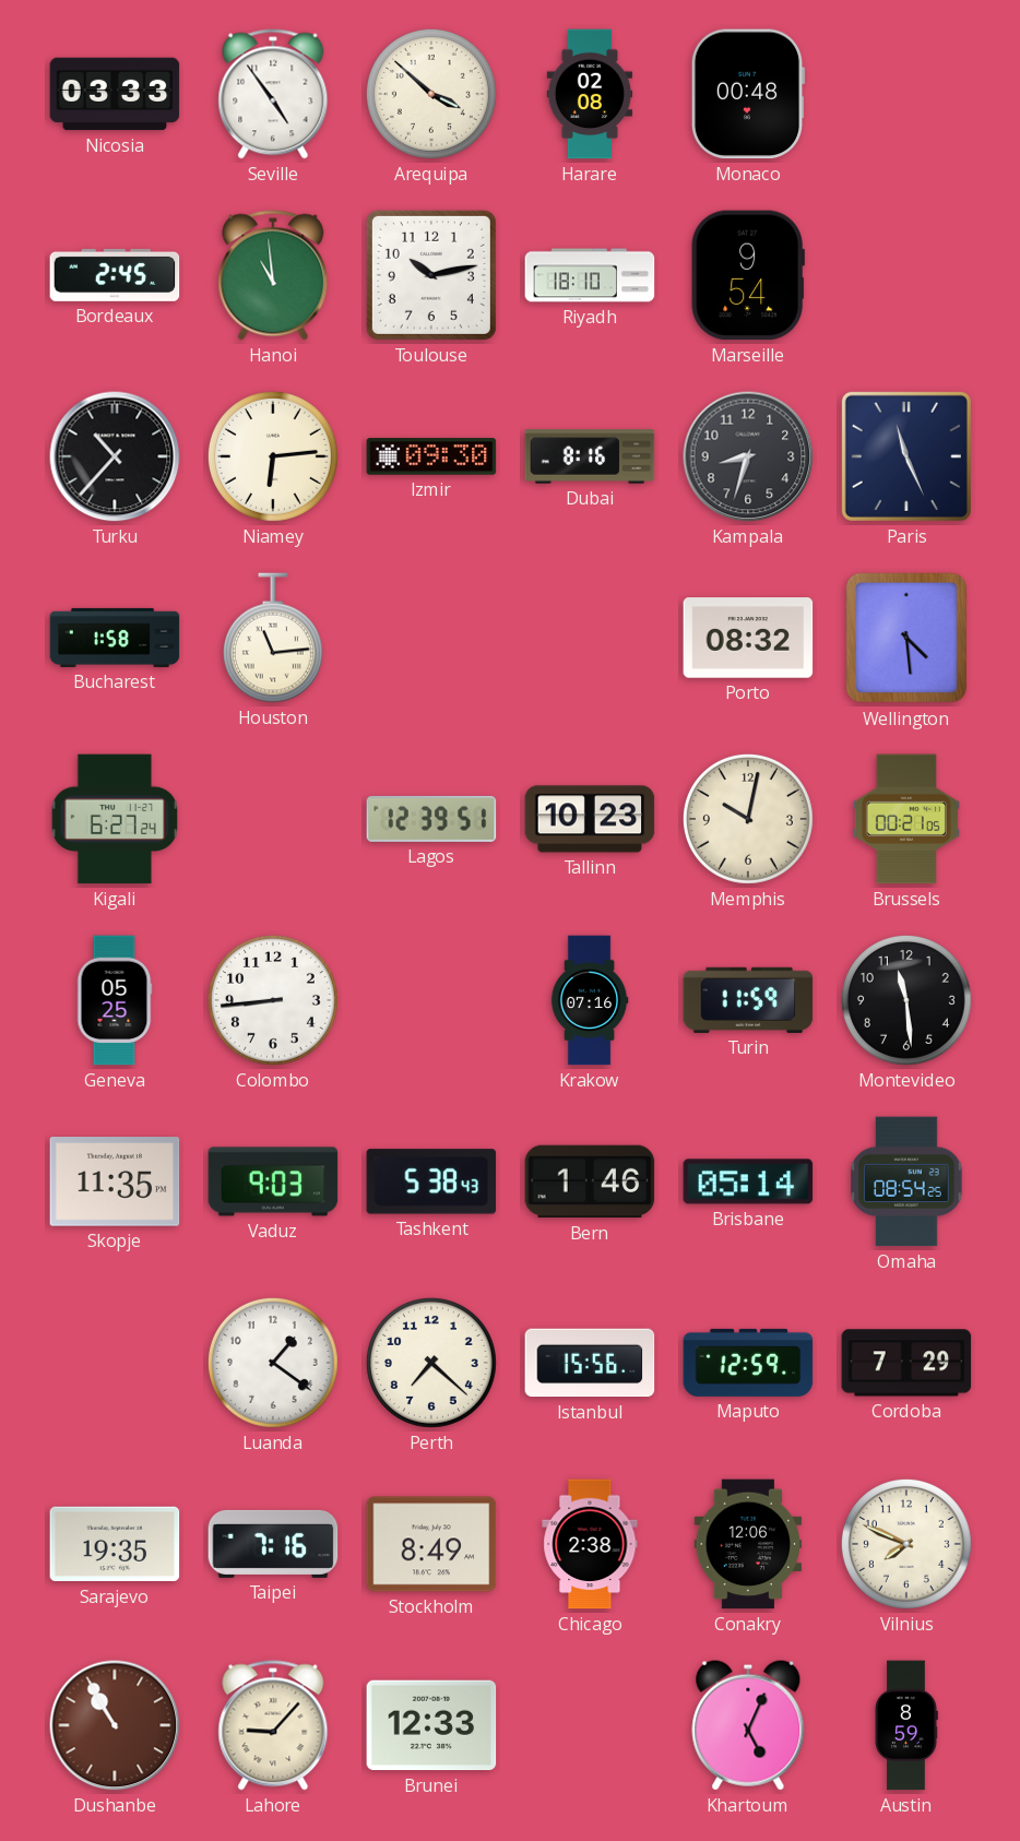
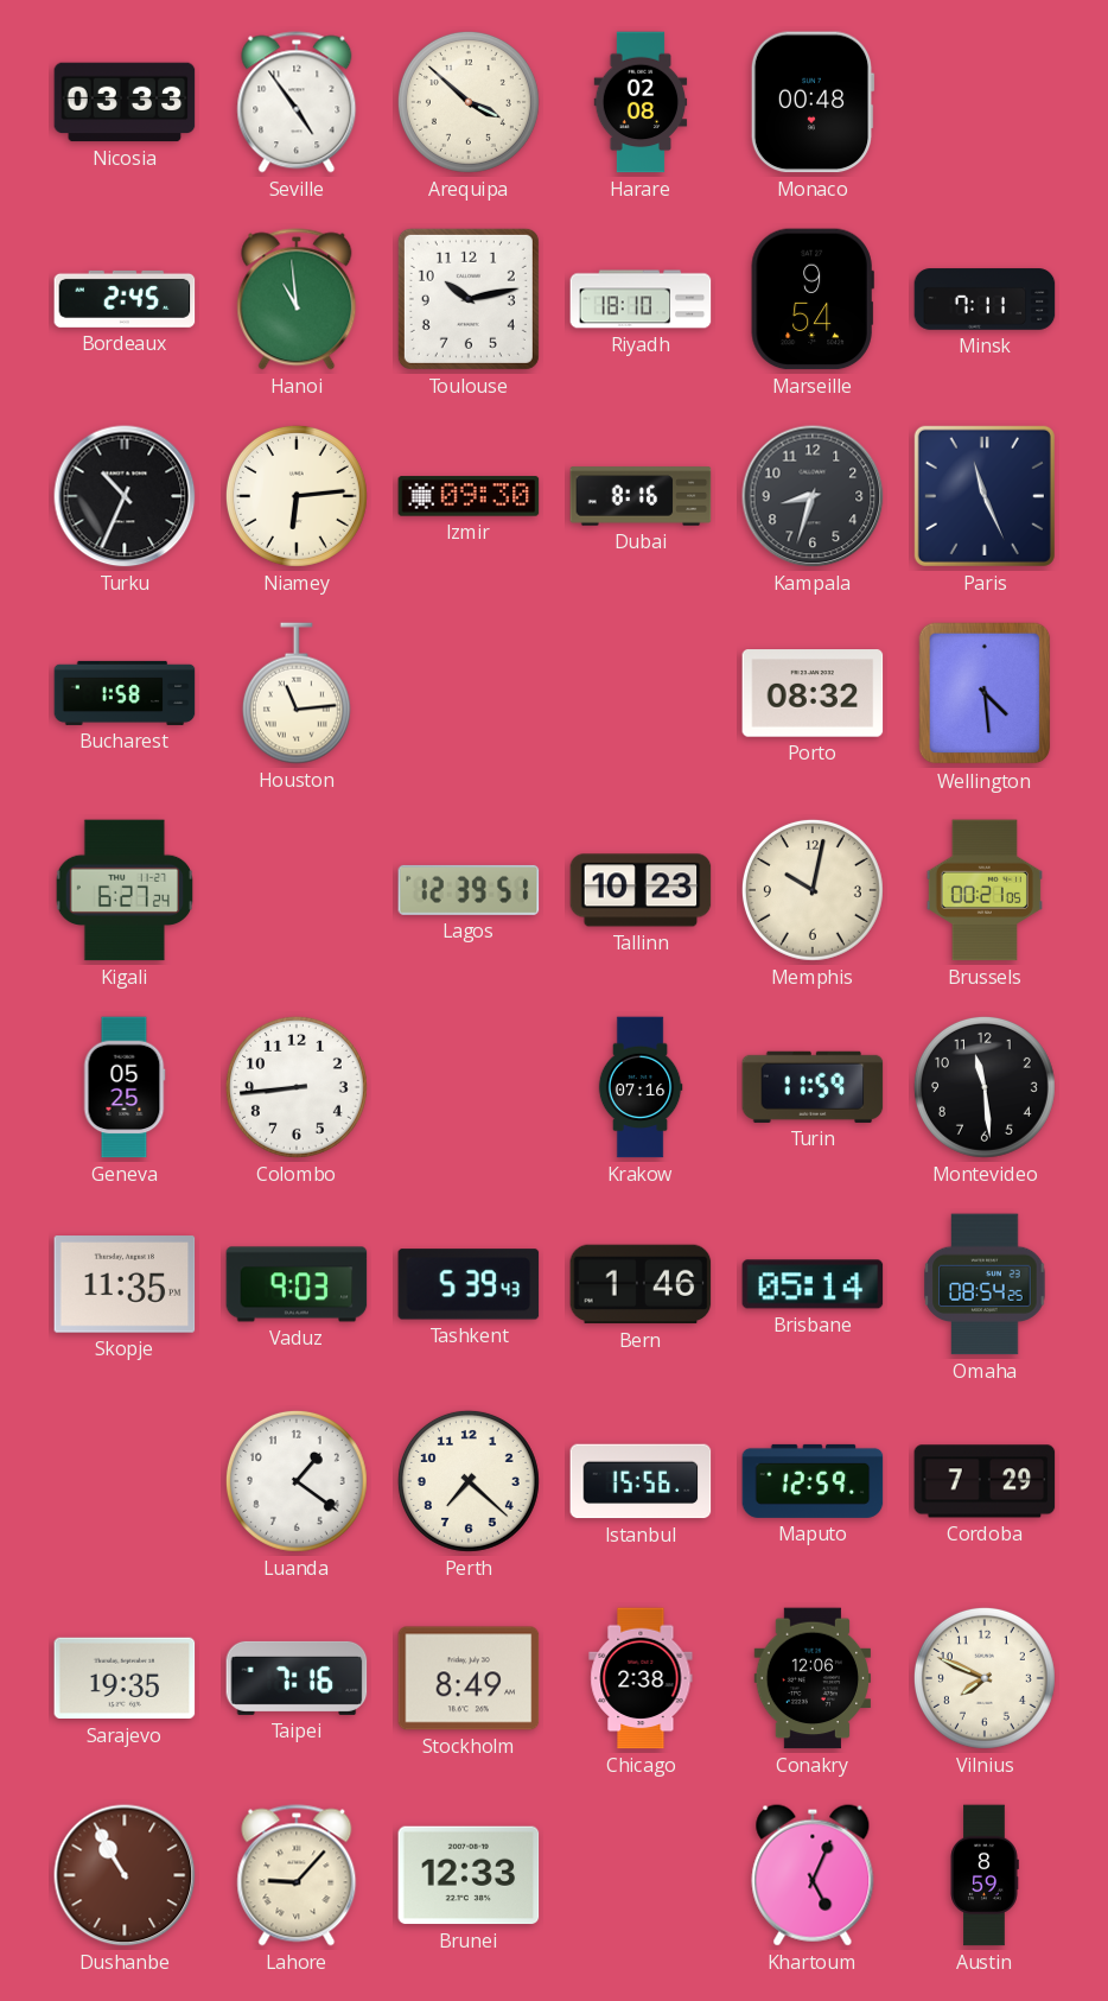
Minsk: none -> 7:11
Turku: 10:37 -> 10:34
Tashkent: 5:38 -> 5:39
